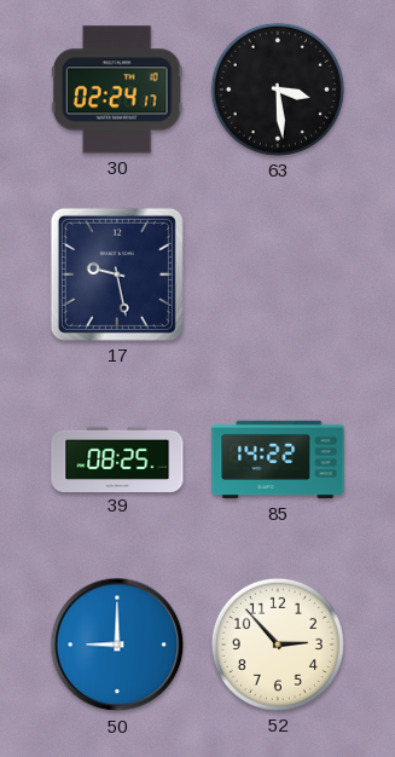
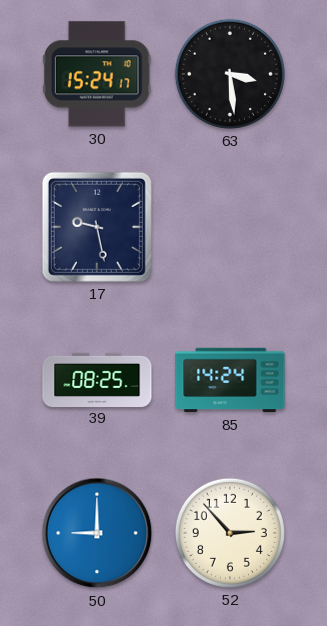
30: 02:24 -> 15:24
85: 14:22 -> 14:24
